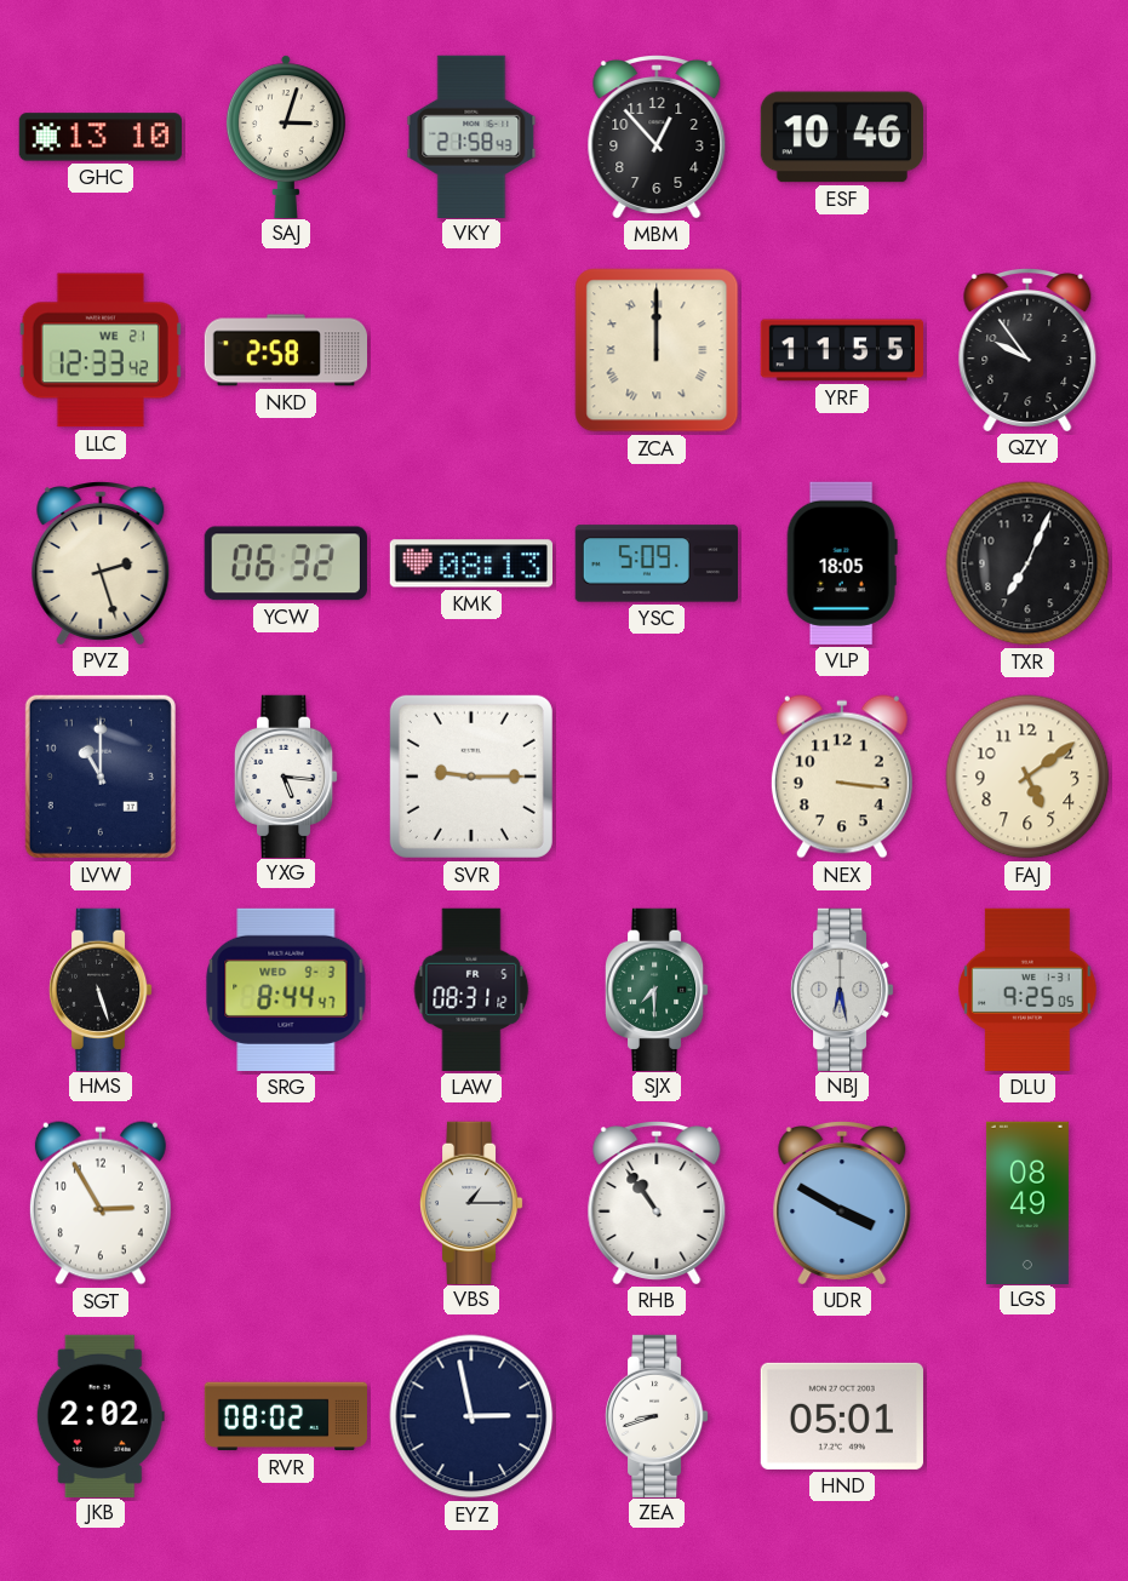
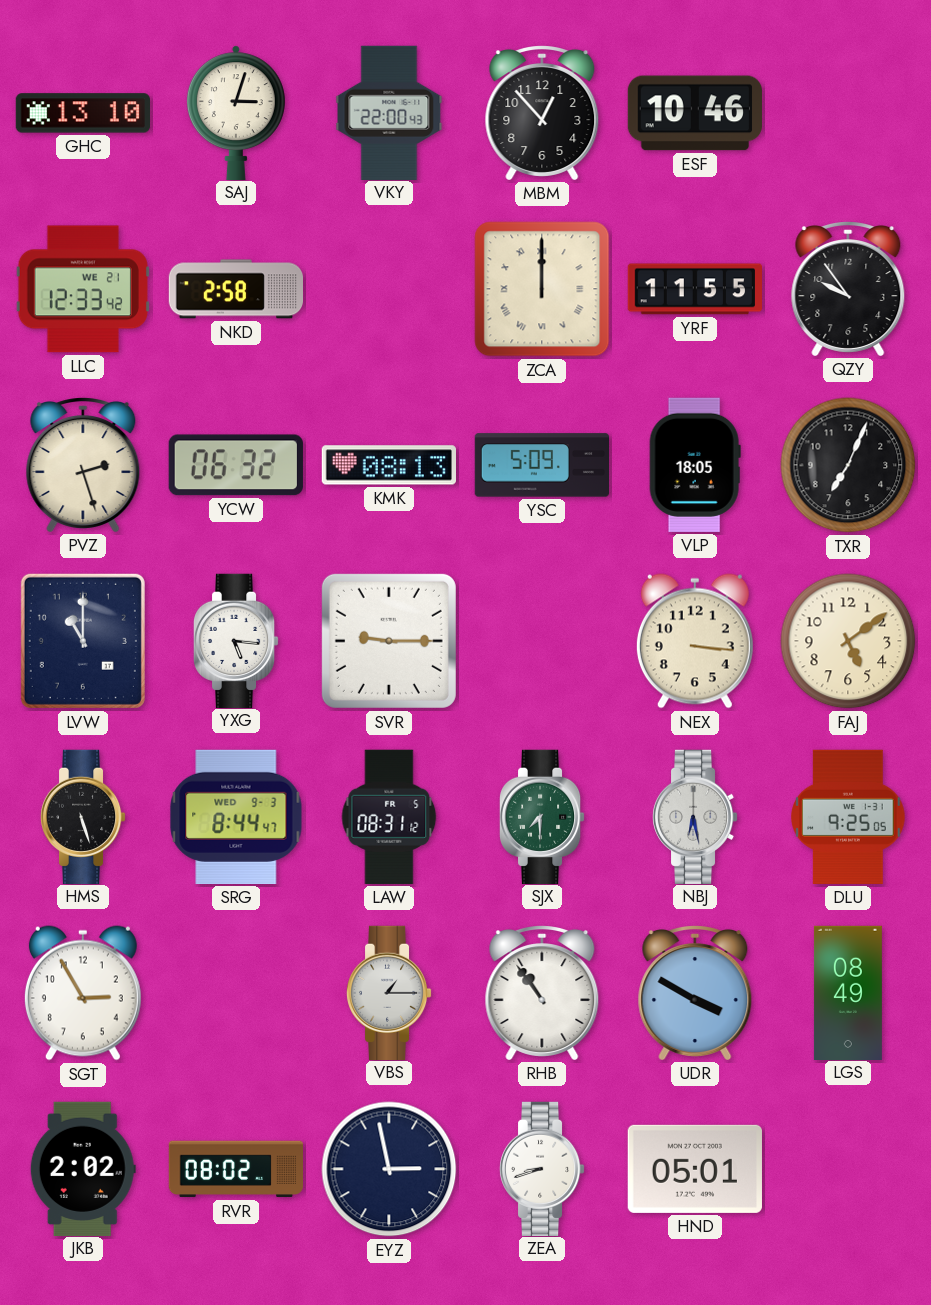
VKY: 21:58 -> 22:00
